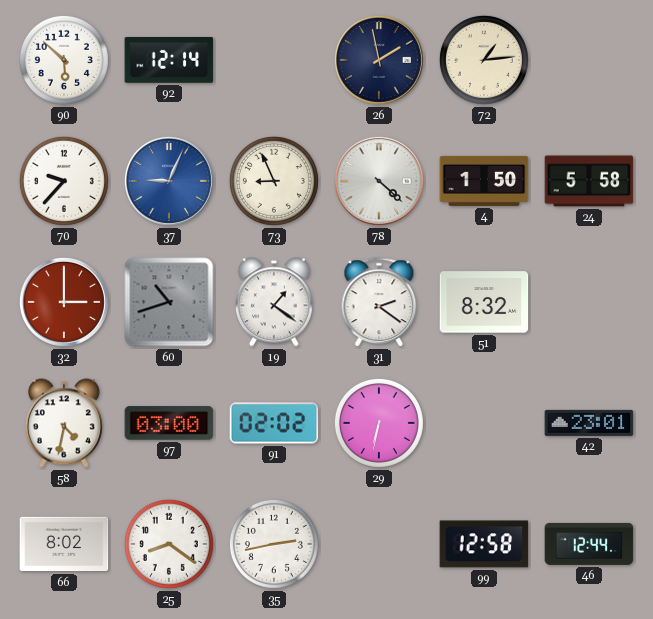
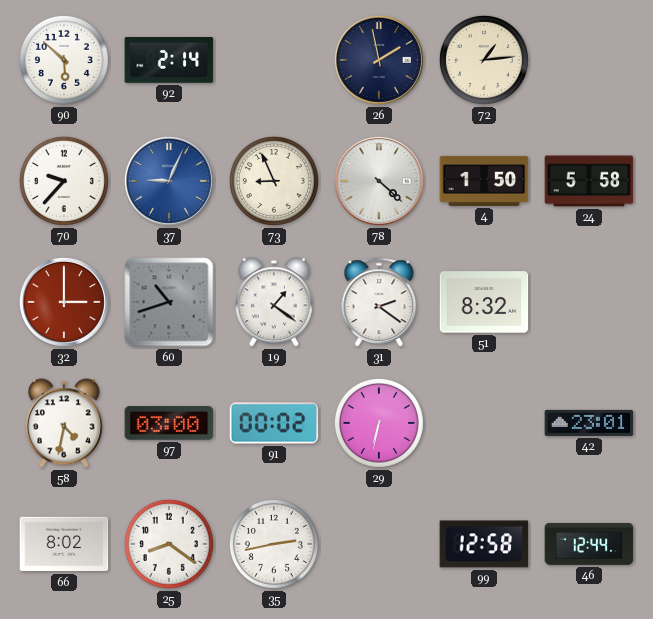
92: 12:14 -> 2:14
91: 02:02 -> 00:02
